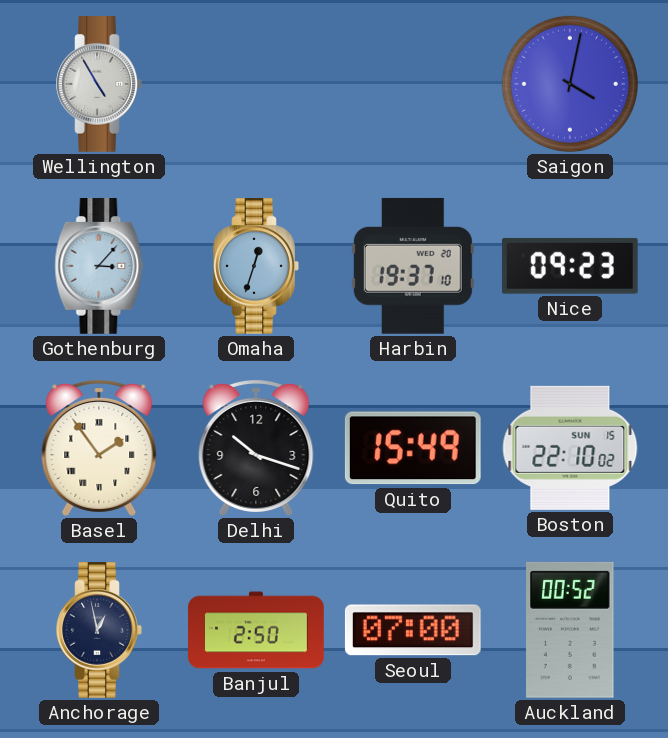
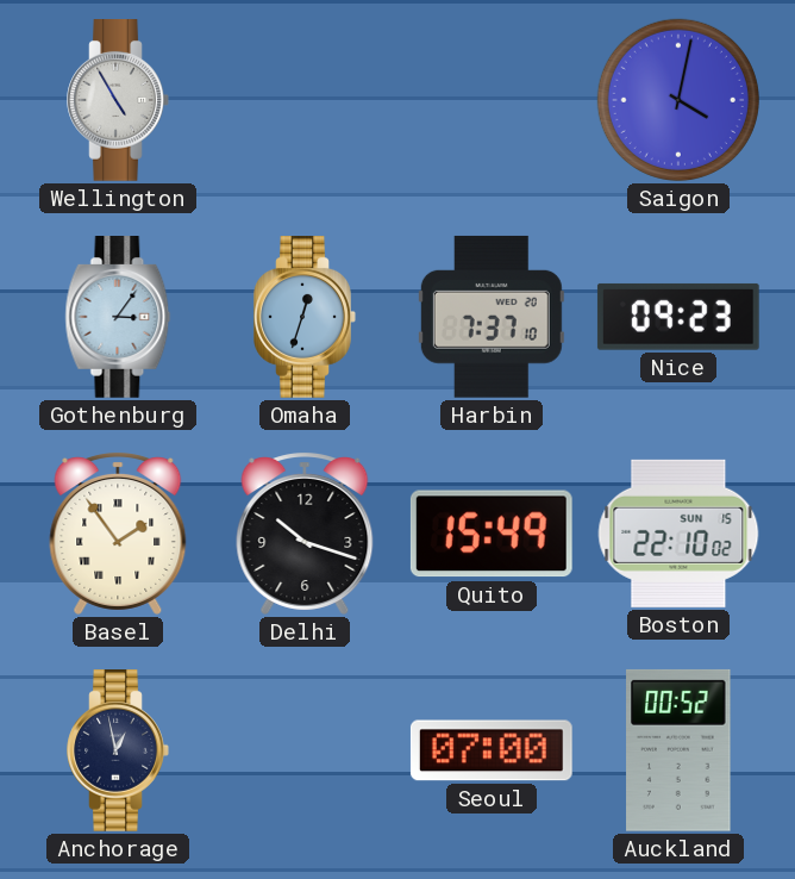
Gothenburg: 3:07 -> 3:06
Harbin: 19:37 -> 7:37
Banjul: 2:50 -> none
